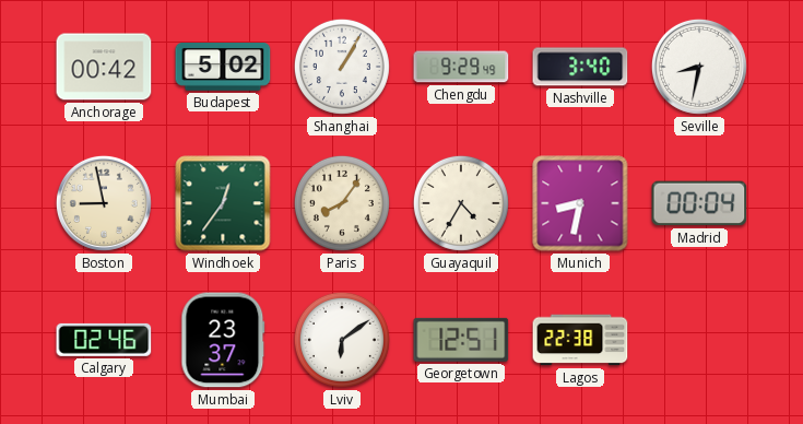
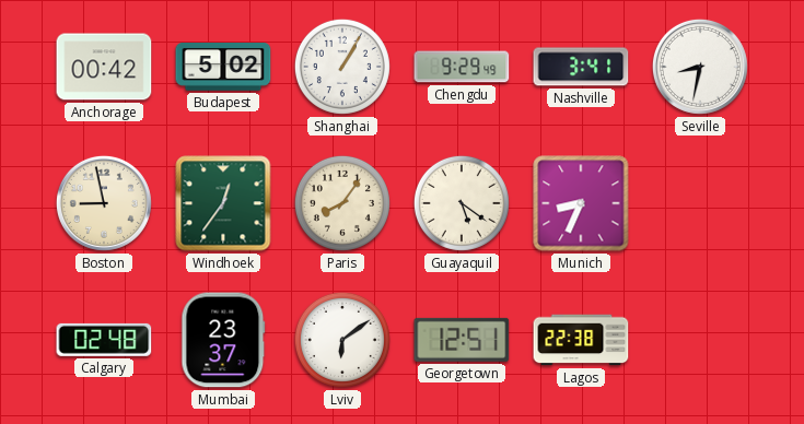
Nashville: 3:40 -> 3:41
Guayaquil: 4:35 -> 5:21
Munich: 8:32 -> 8:34
Madrid: 00:04 -> none
Calgary: 02:46 -> 02:48
